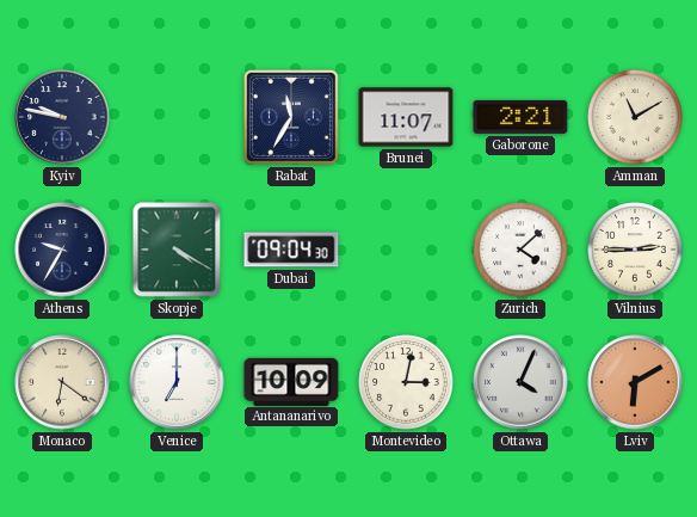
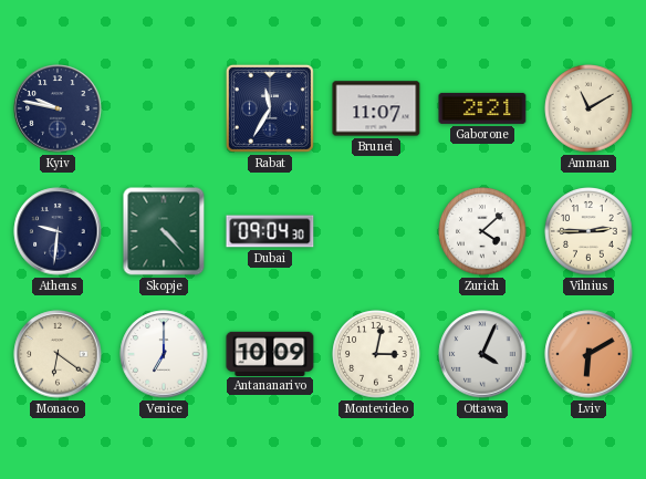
Athens: 9:35 -> 9:31
Skopje: 4:20 -> 4:23
